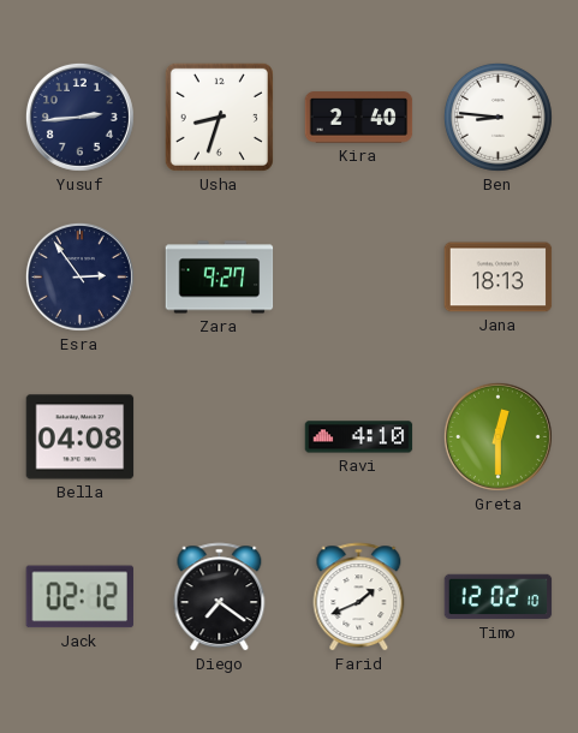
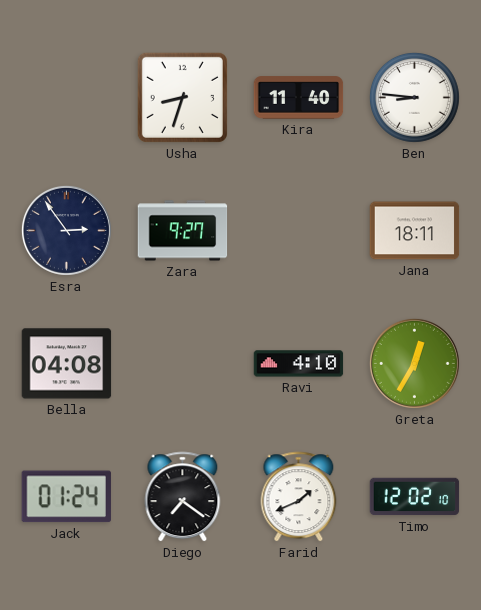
Yusuf: 2:44 -> none
Kira: 2:40 -> 11:40
Jana: 18:13 -> 18:11
Greta: 12:30 -> 12:35
Jack: 02:12 -> 01:24
